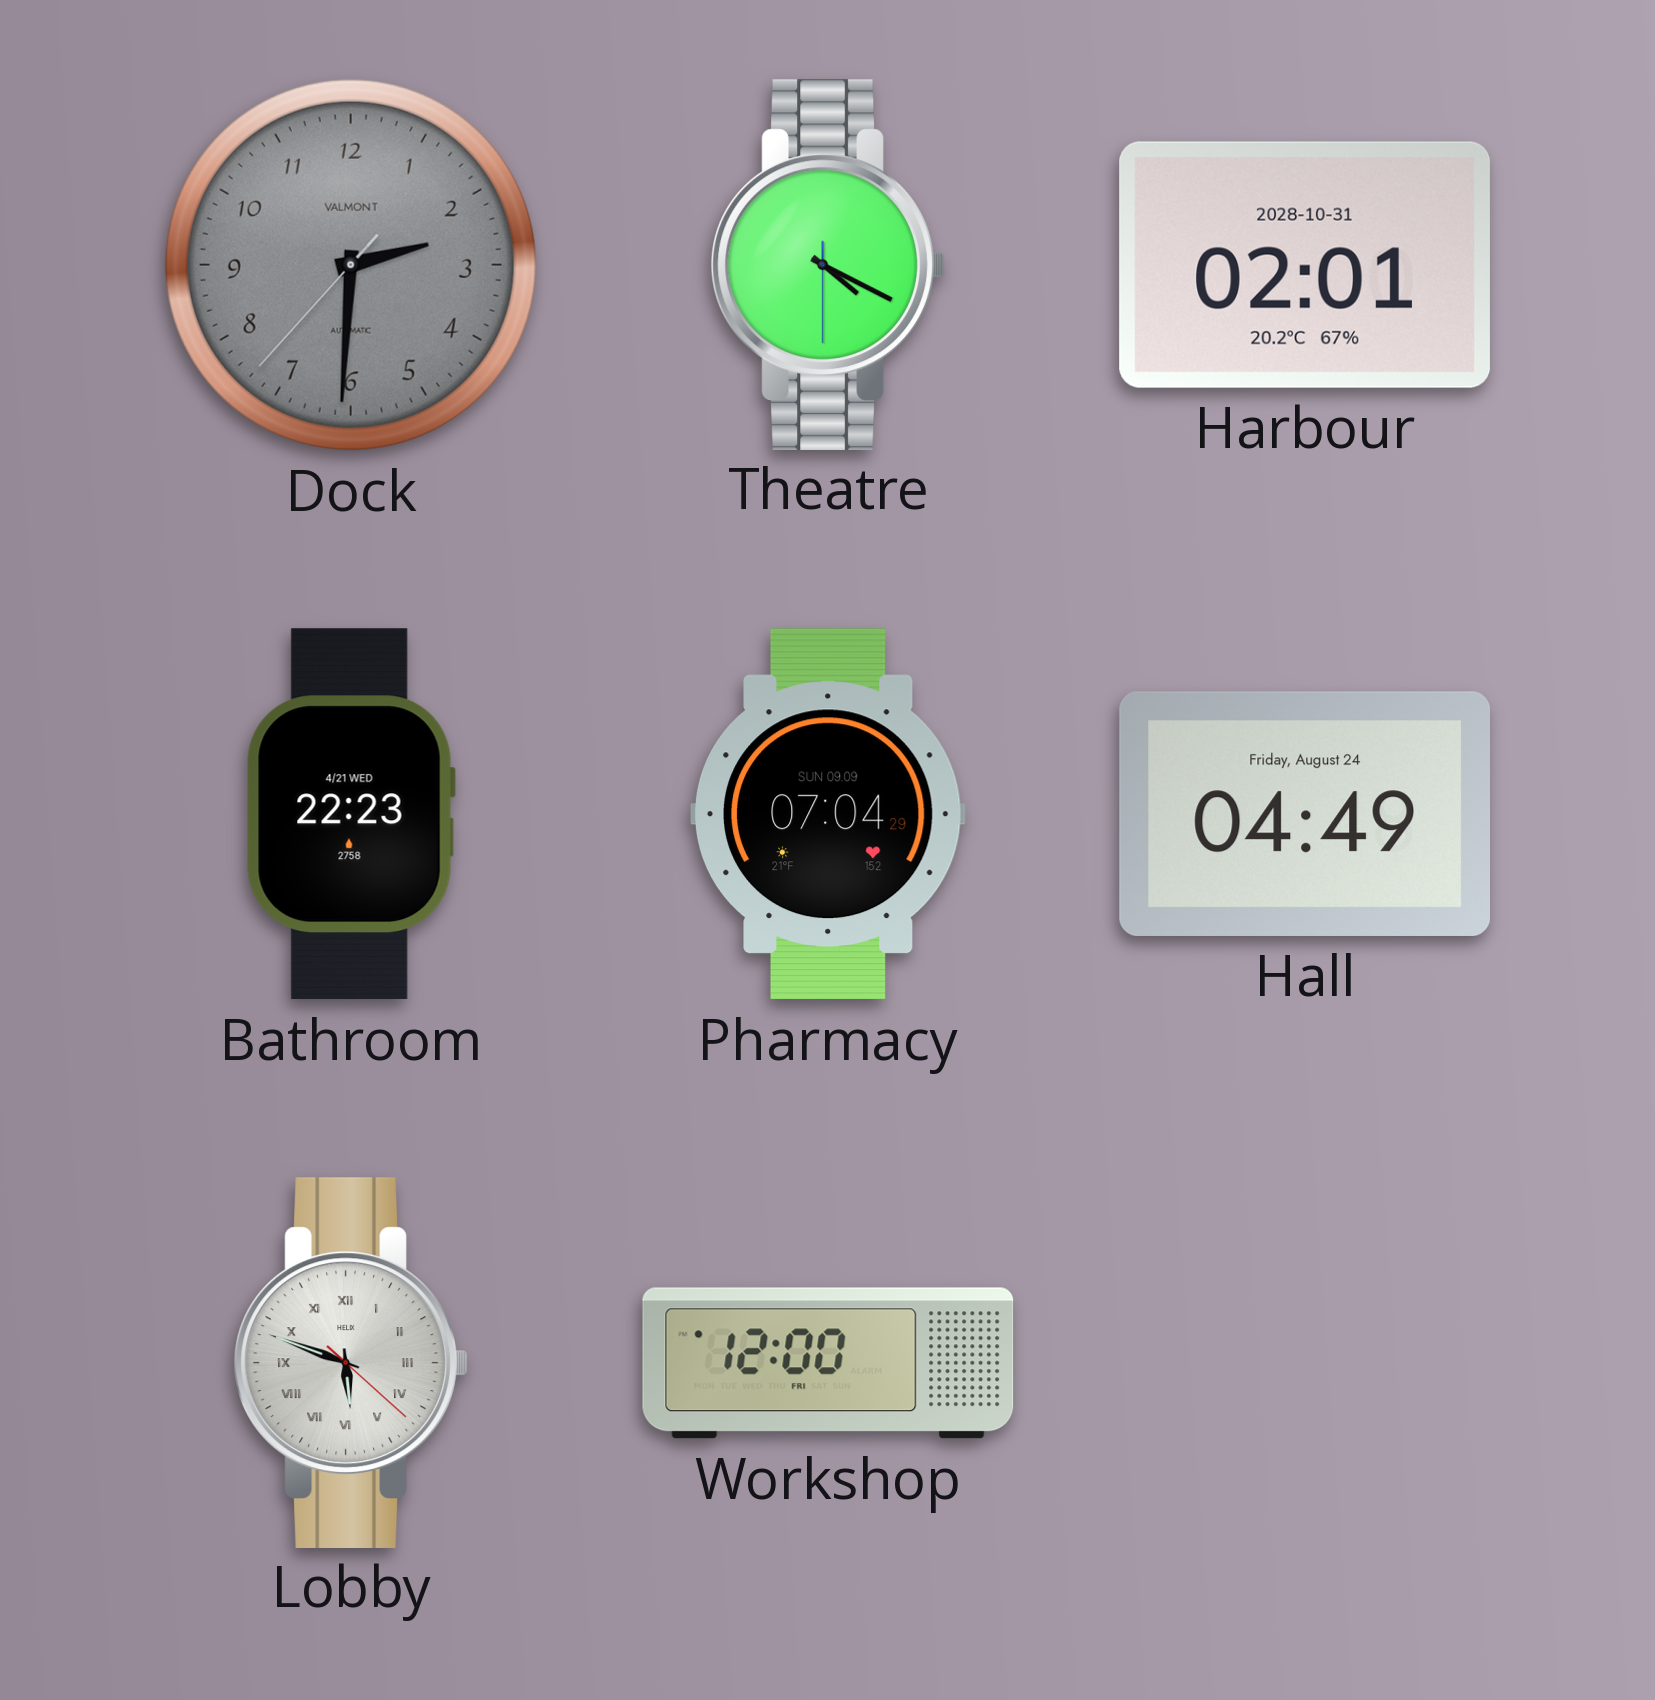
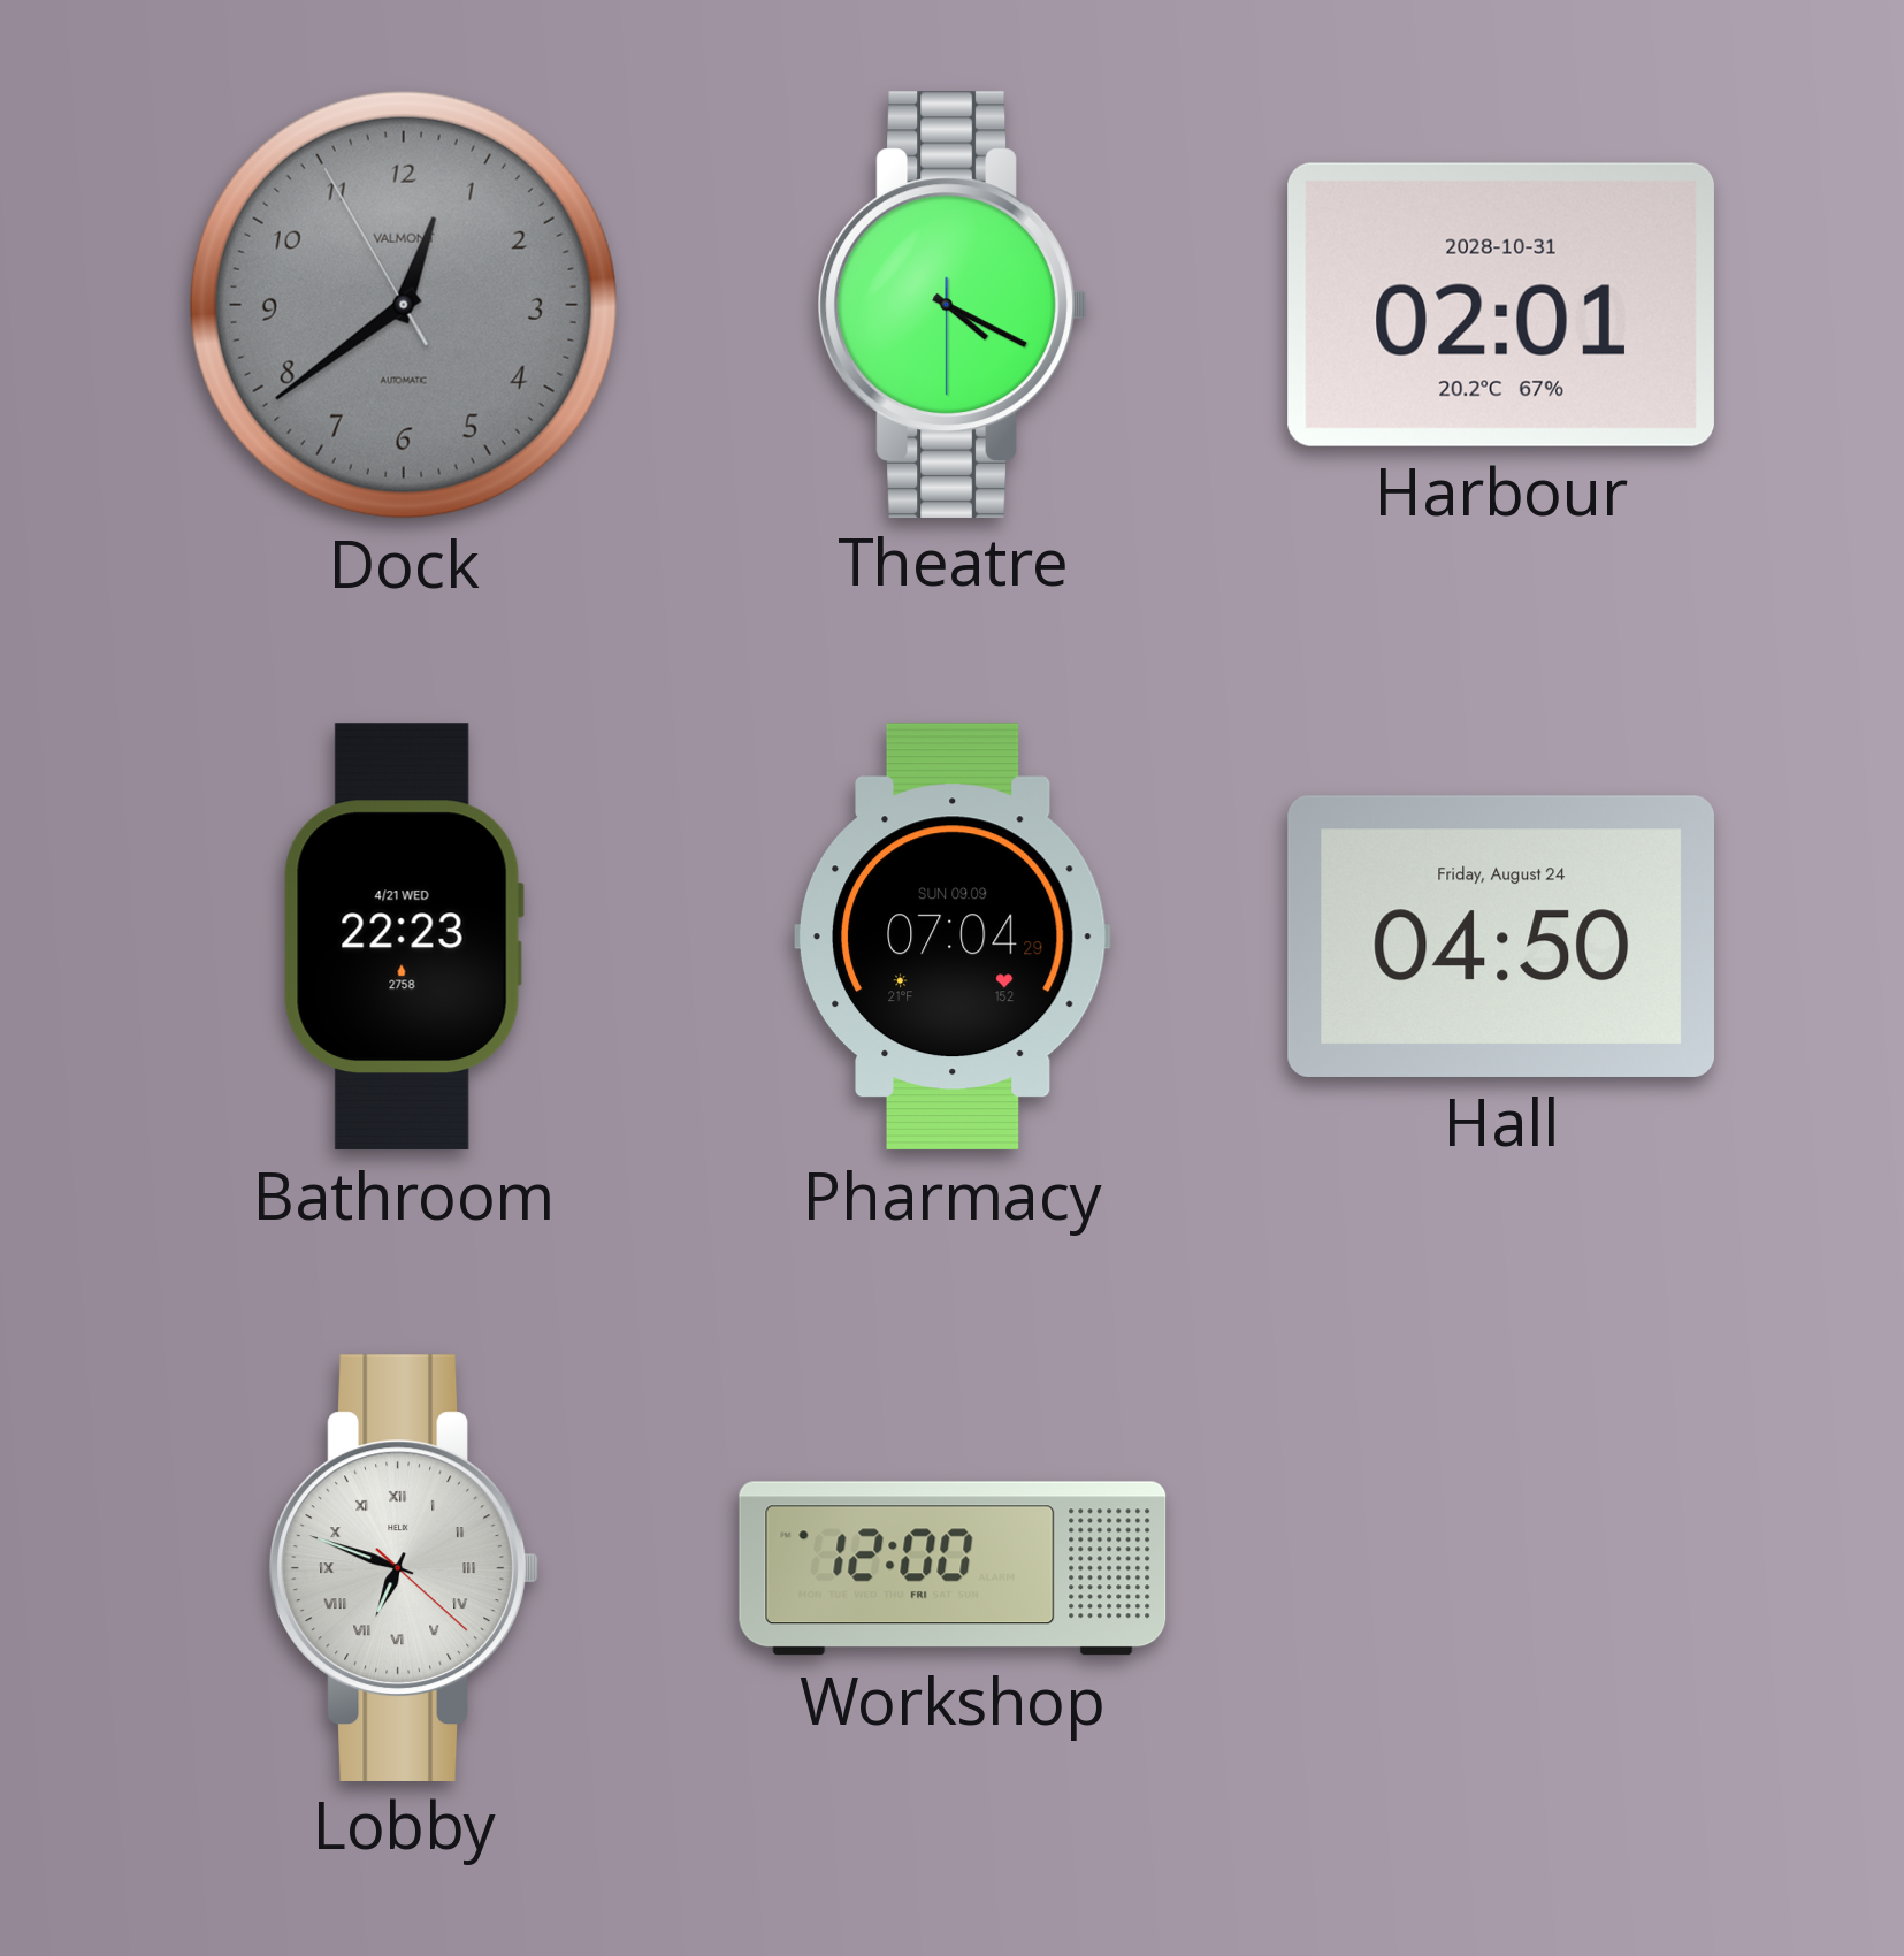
Dock: 2:30 -> 12:38
Hall: 04:49 -> 04:50
Lobby: 5:48 -> 6:48
